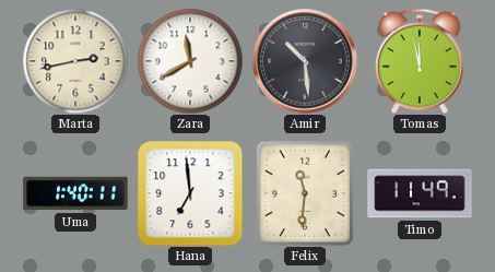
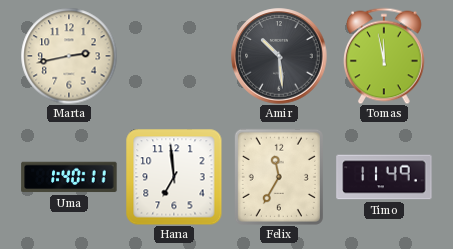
Zara: 11:40 -> none
Felix: 11:31 -> 11:35
